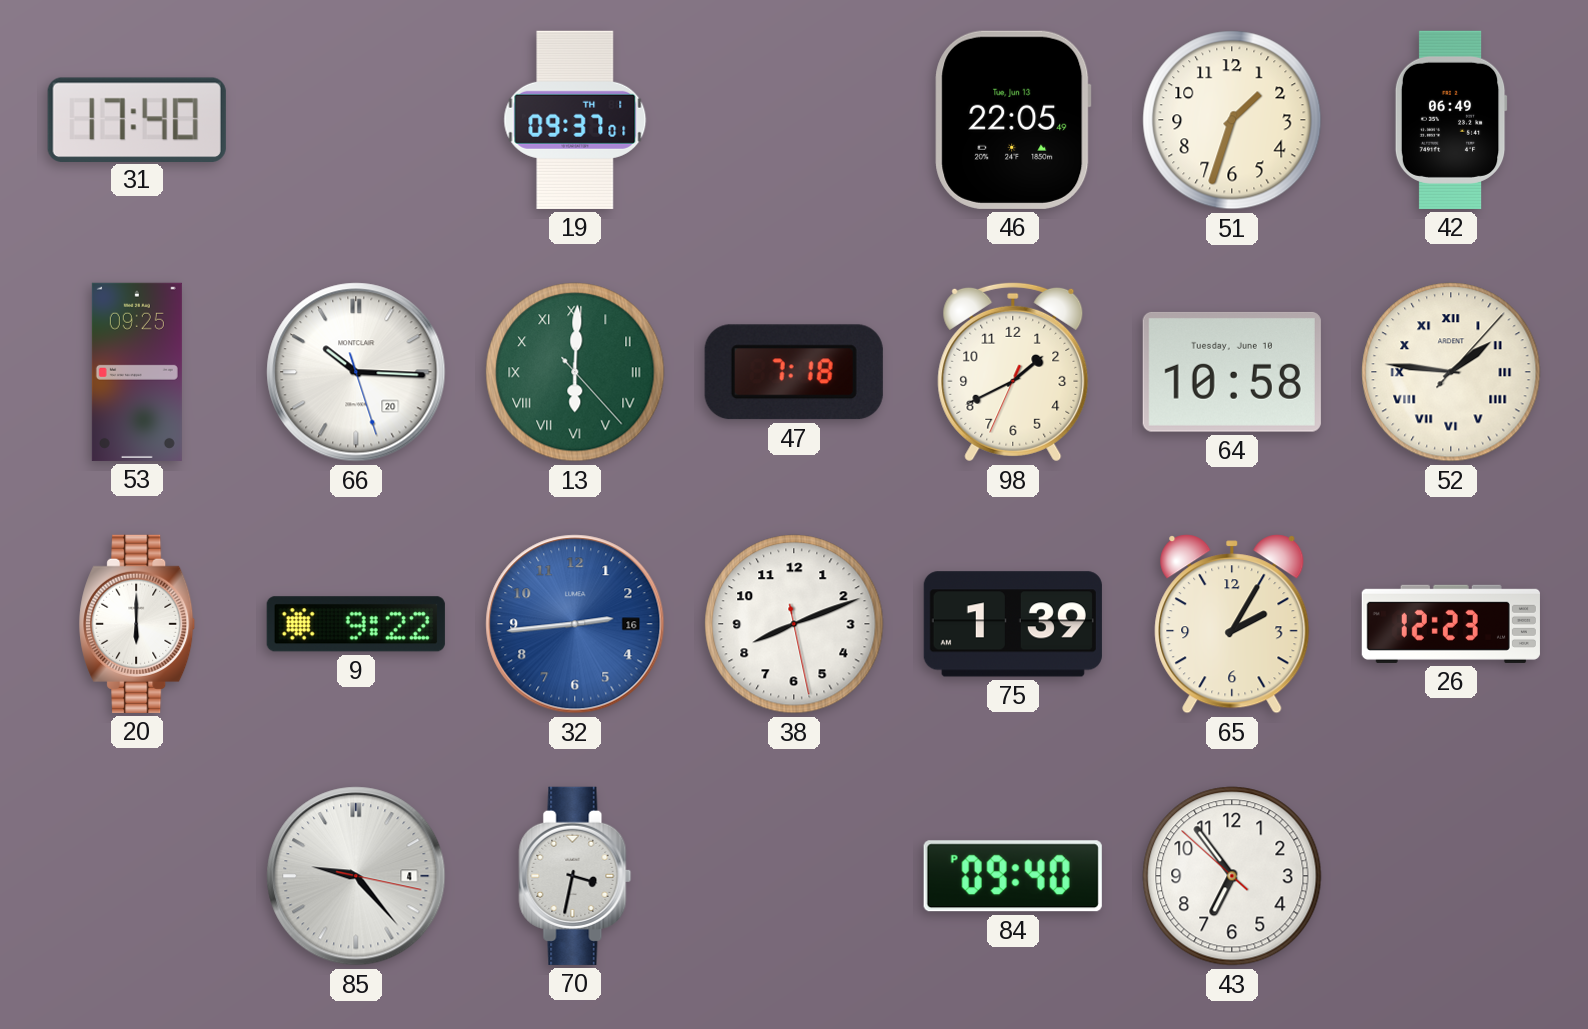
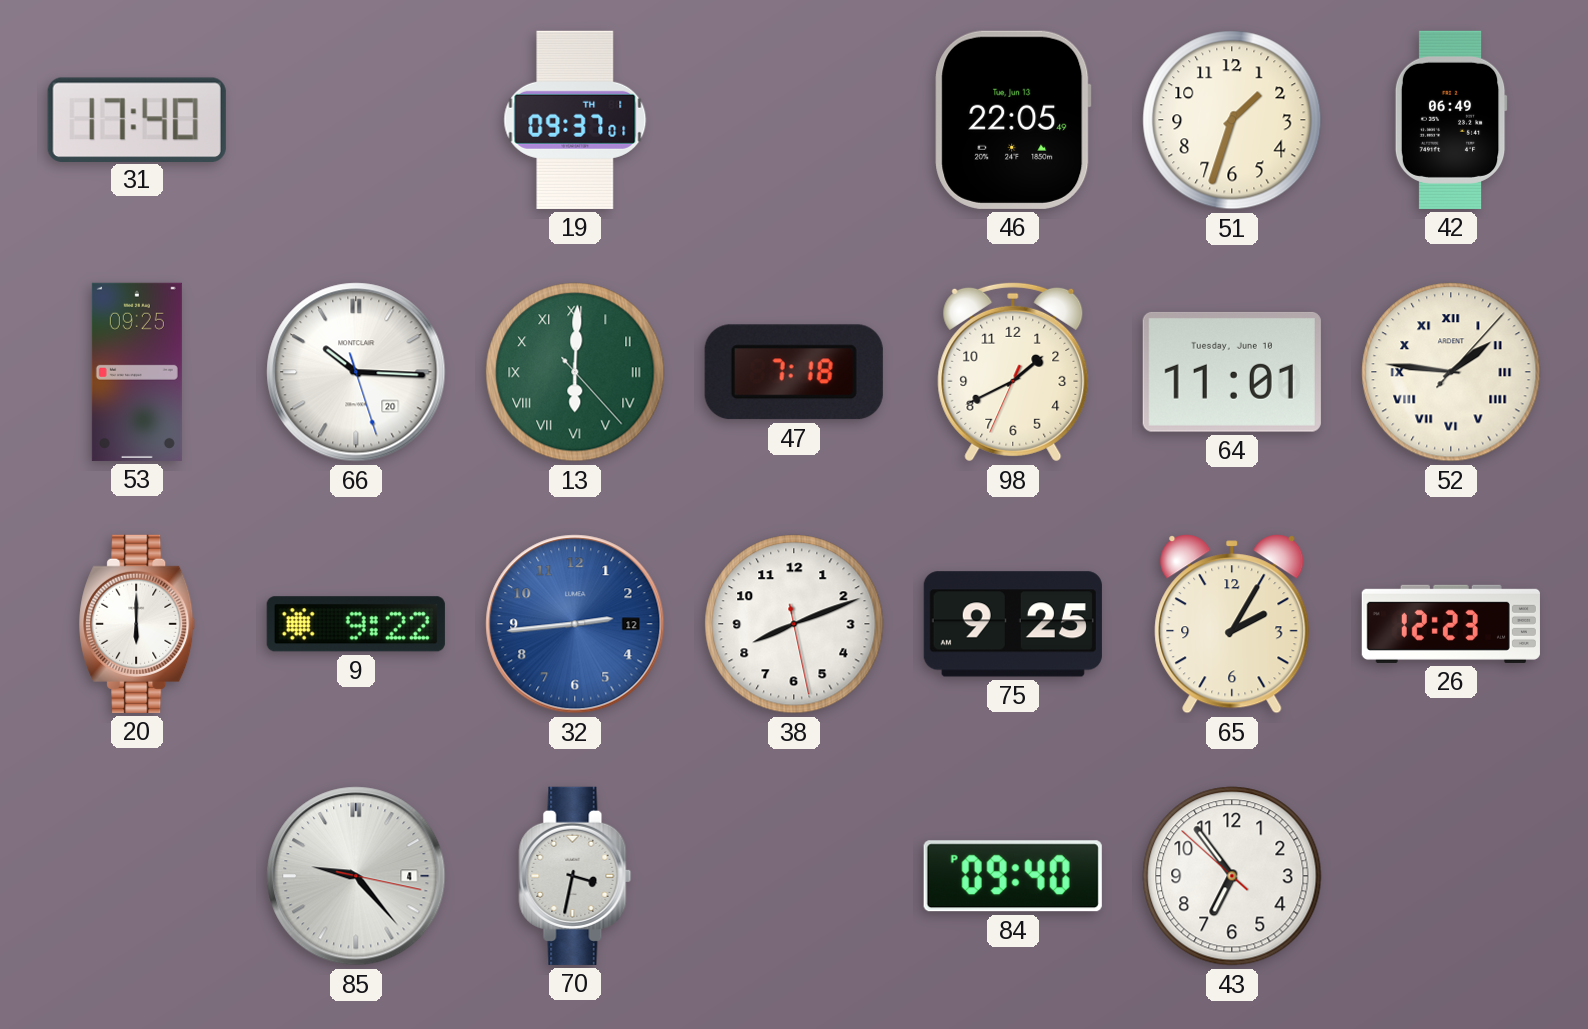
64: 10:58 -> 11:01
32 date: 16 -> 12
75: 1:39 -> 9:25
